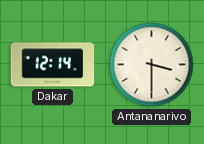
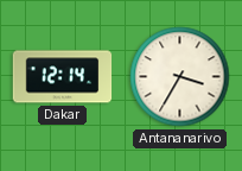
Antananarivo: 3:30 -> 3:35
